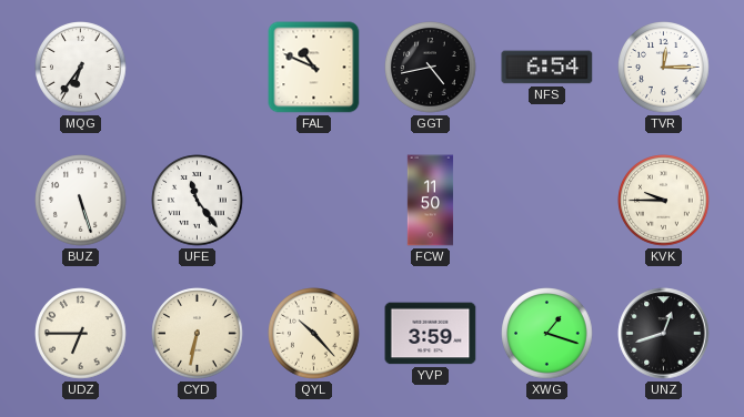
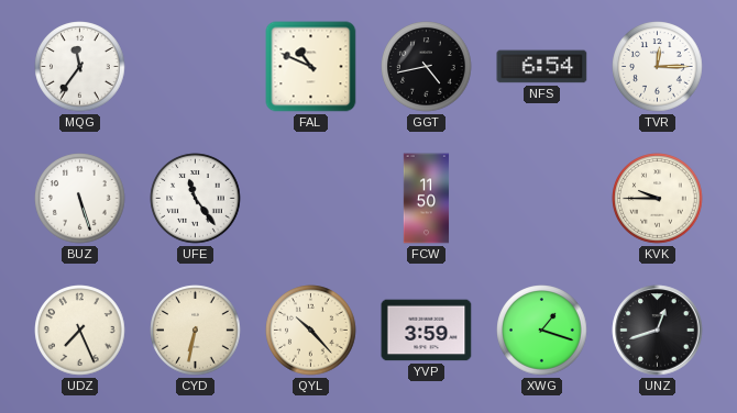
MQG: 6:36 -> 11:36
UDZ: 6:45 -> 7:26
